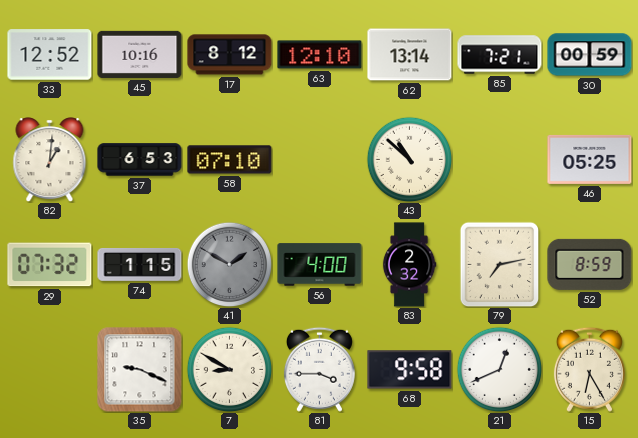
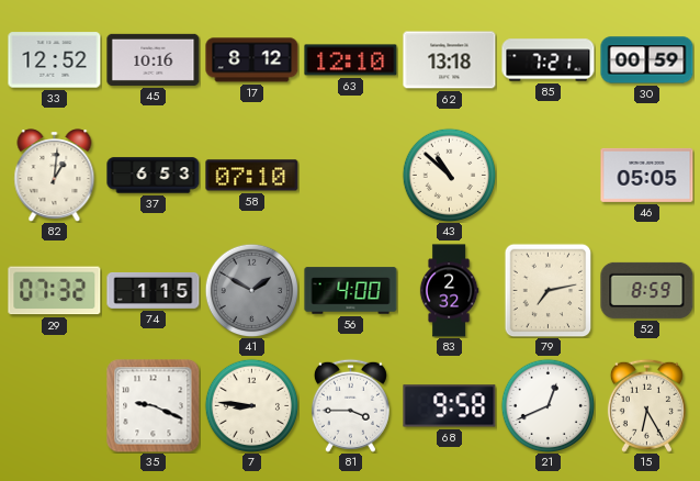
62: 13:14 -> 13:18
46: 05:25 -> 05:05
7: 8:50 -> 8:46
